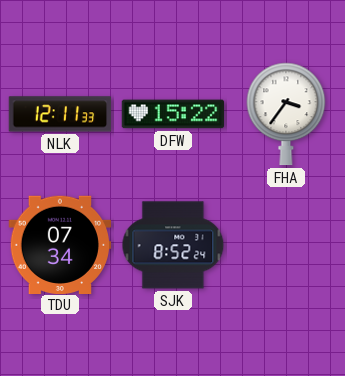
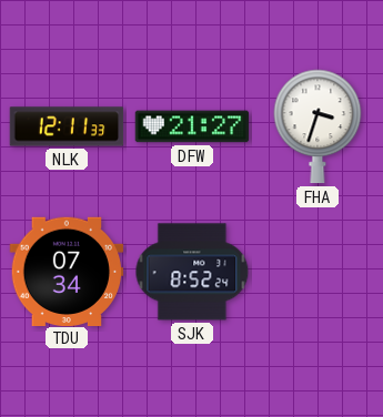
DFW: 15:22 -> 21:27
FHA: 3:36 -> 3:33
